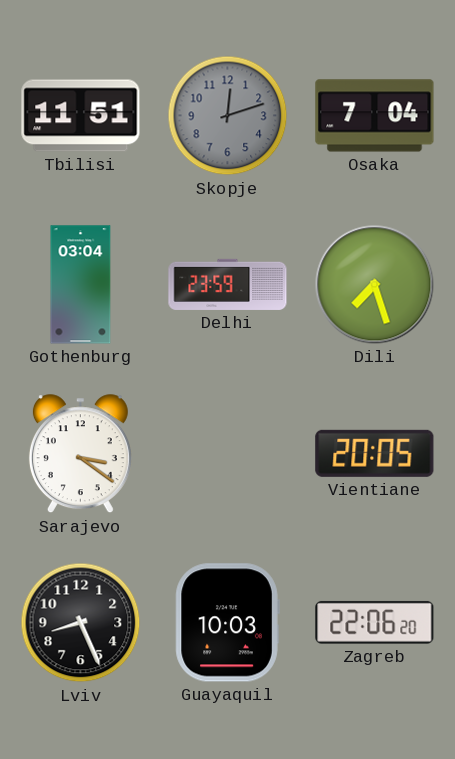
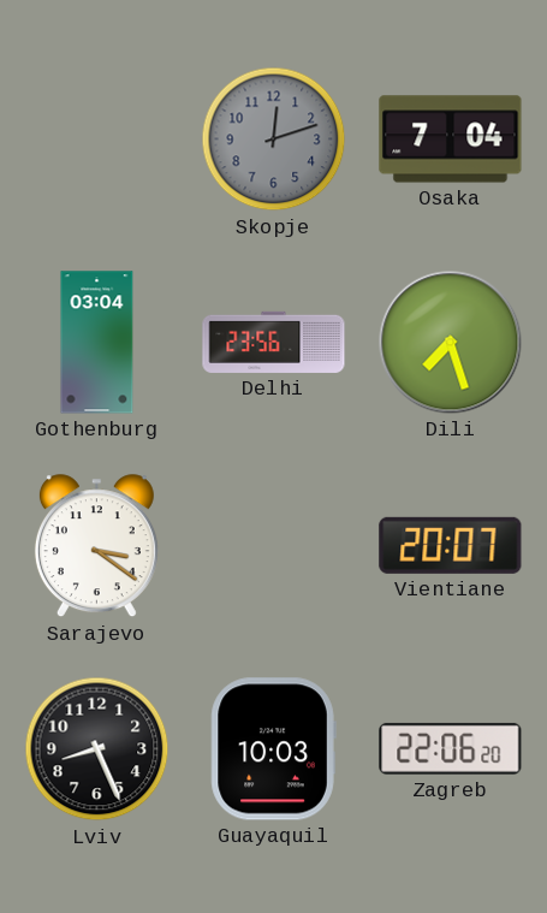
Tbilisi: 11:51 -> none
Delhi: 23:59 -> 23:56
Vientiane: 20:05 -> 20:07
